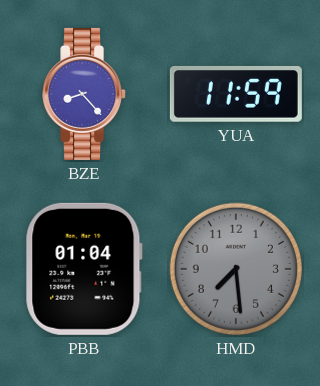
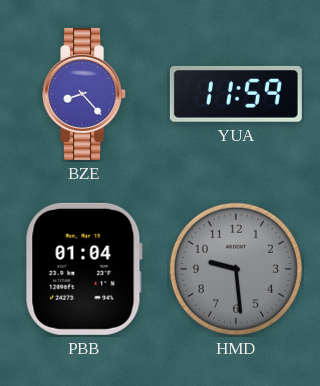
HMD: 7:29 -> 9:29
